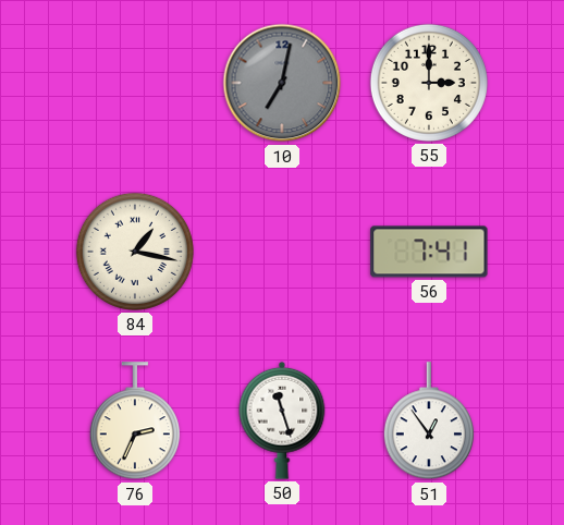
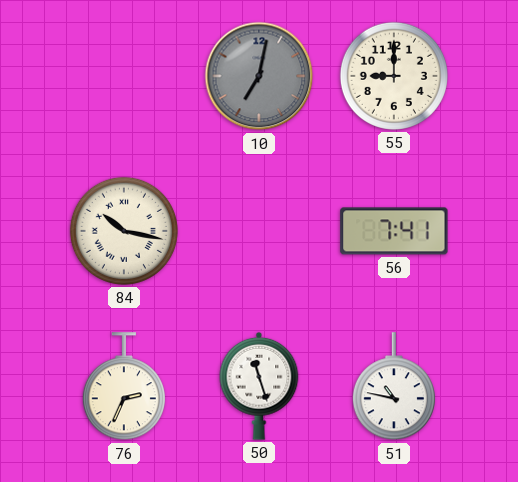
55: 3:00 -> 9:00
84: 1:17 -> 10:17
51: 12:54 -> 10:47
